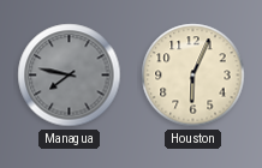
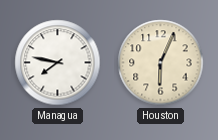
Managua dial: grey -> white
